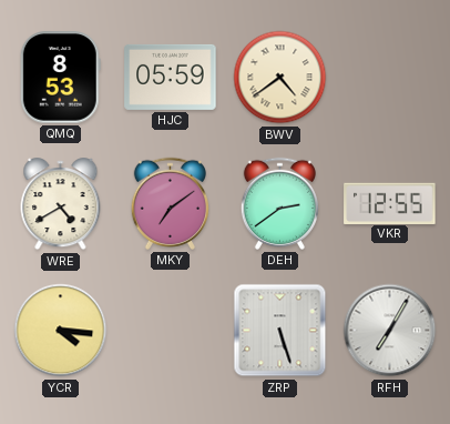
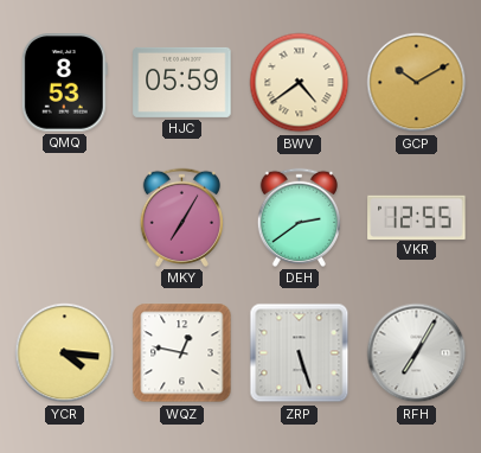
GCP: none -> 10:10
WRE: 4:40 -> none
MKY: 7:09 -> 7:05
WQZ: none -> 12:47
